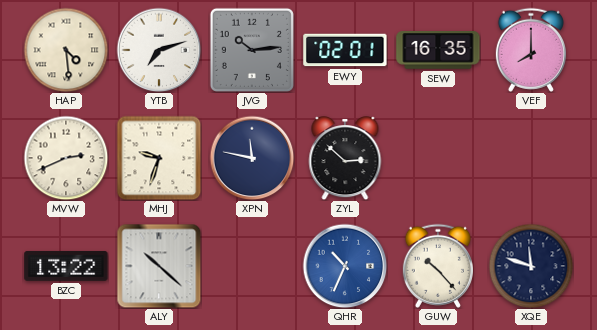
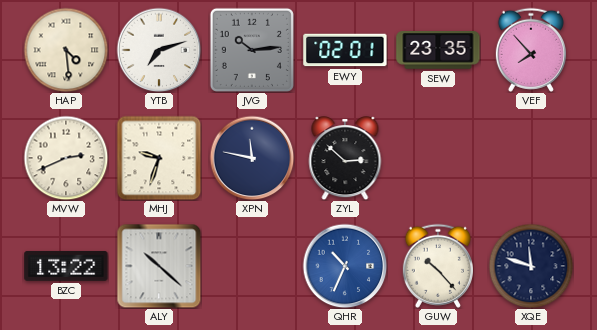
SEW: 16:35 -> 23:35
VEF: 8:00 -> 7:53
